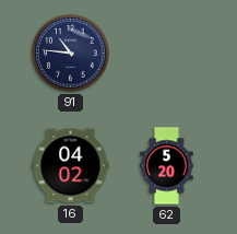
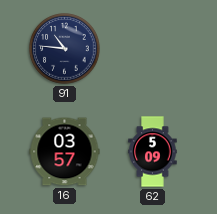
16: 04:02 -> 03:57
62: 5:20 -> 5:09
